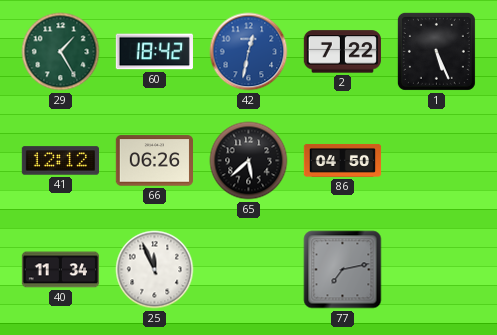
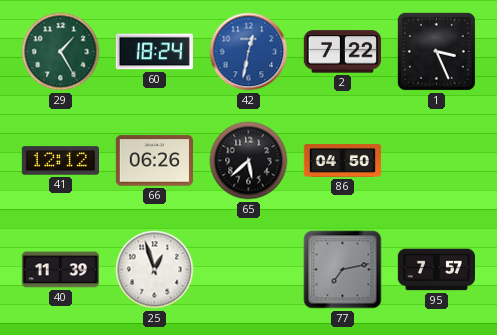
60: 18:42 -> 18:24
1: 5:26 -> 3:26
40: 11:34 -> 11:39
25: 11:56 -> 12:57
95: none -> 7:57
